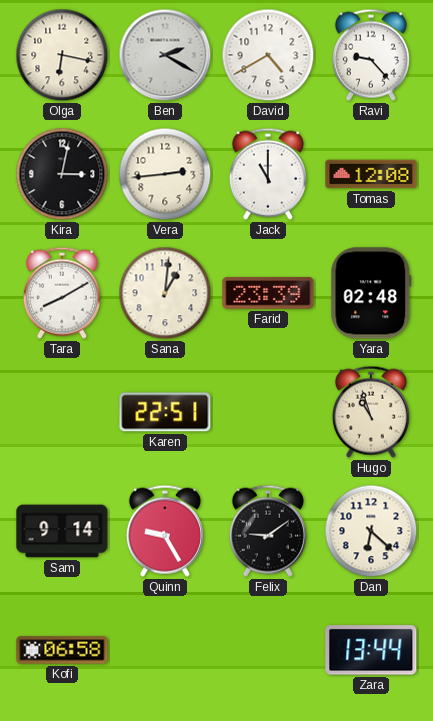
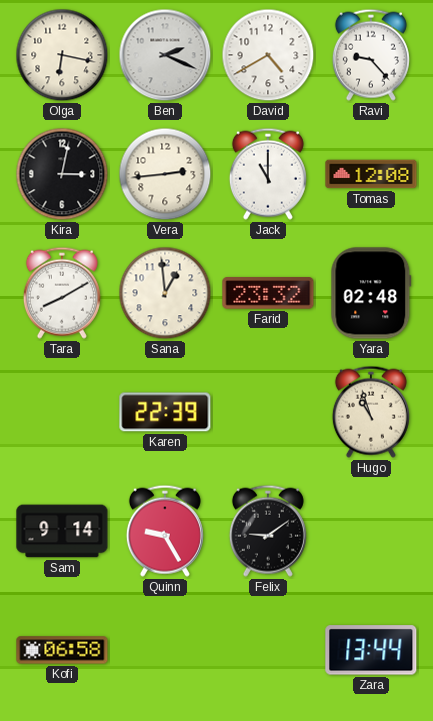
Ben: 2:20 -> 2:19
Sana: 1:01 -> 12:59
Farid: 23:39 -> 23:32
Karen: 22:51 -> 22:39
Dan: 6:22 -> none
